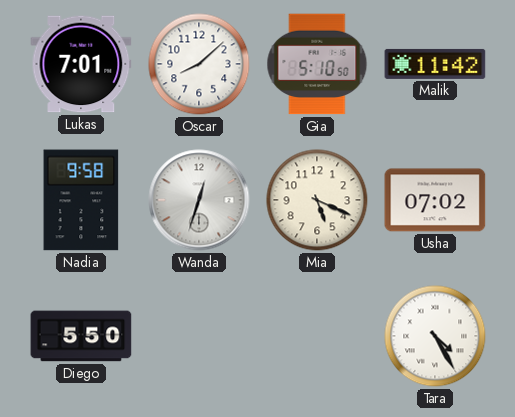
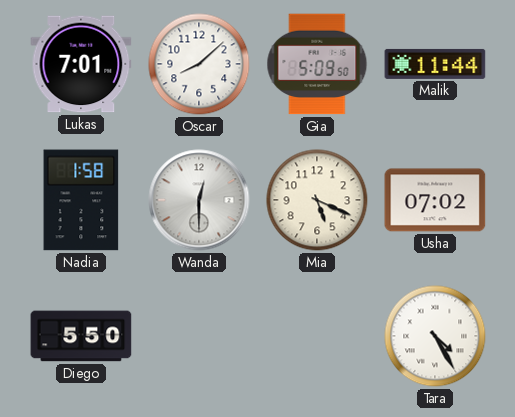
Gia: 5:10 -> 5:09
Malik: 11:42 -> 11:44
Nadia: 9:58 -> 1:58
Wanda: 12:33 -> 12:30
